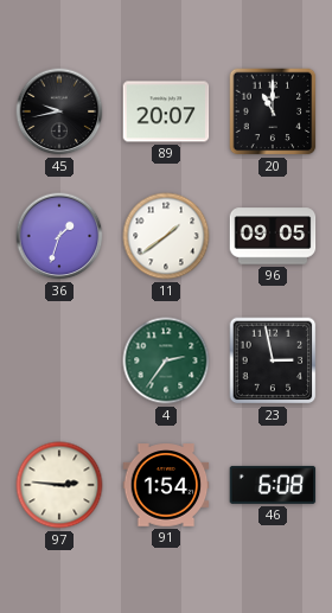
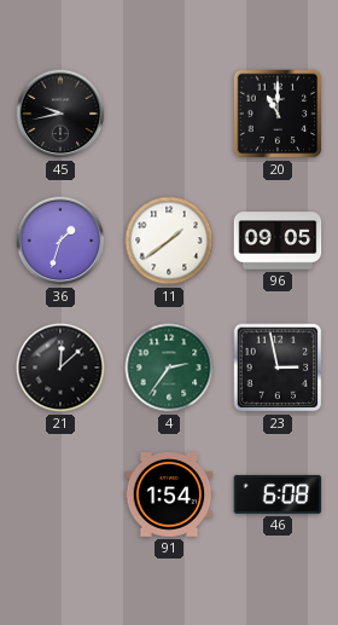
89: 20:07 -> none
21: none -> 12:08
97: 2:46 -> none
